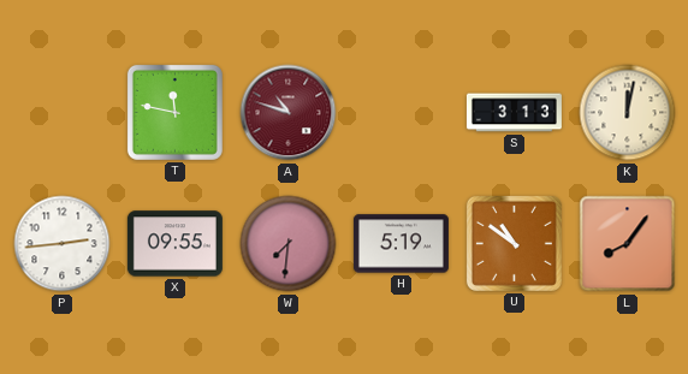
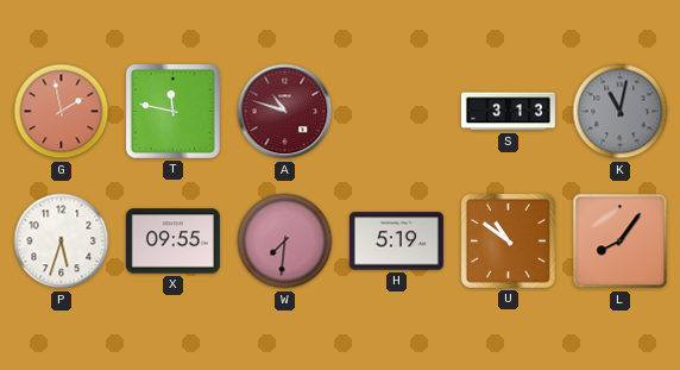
G: none -> 1:58
K: 12:02 -> 11:02
K dial: cream -> grey
P: 2:44 -> 5:33
